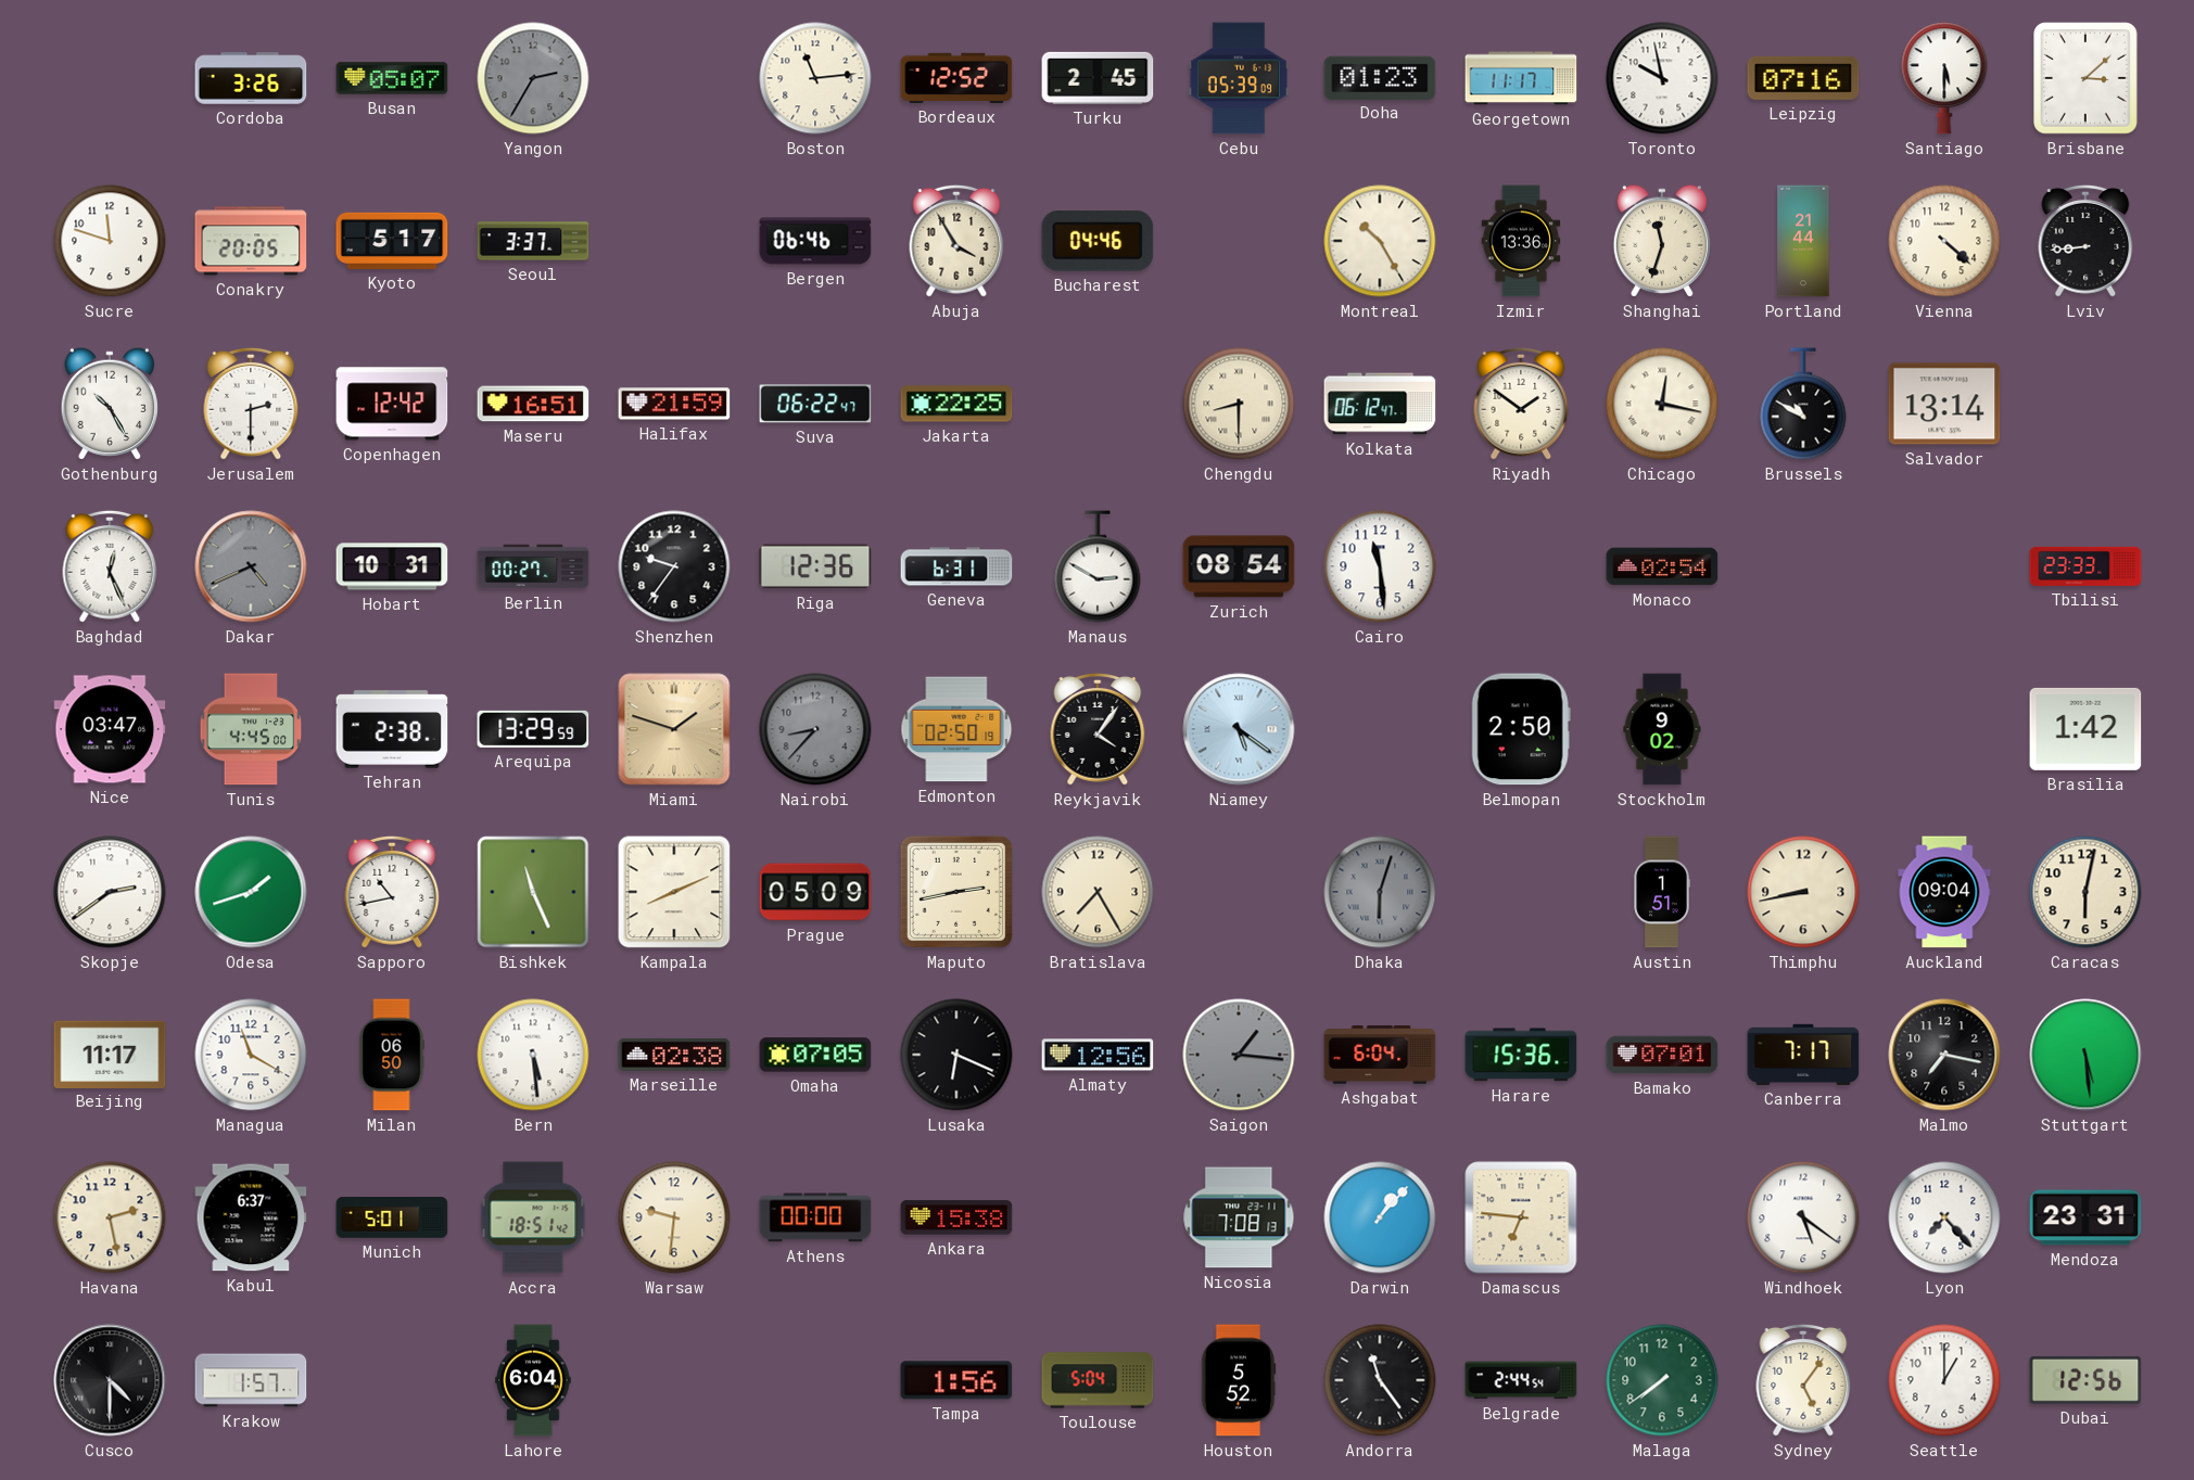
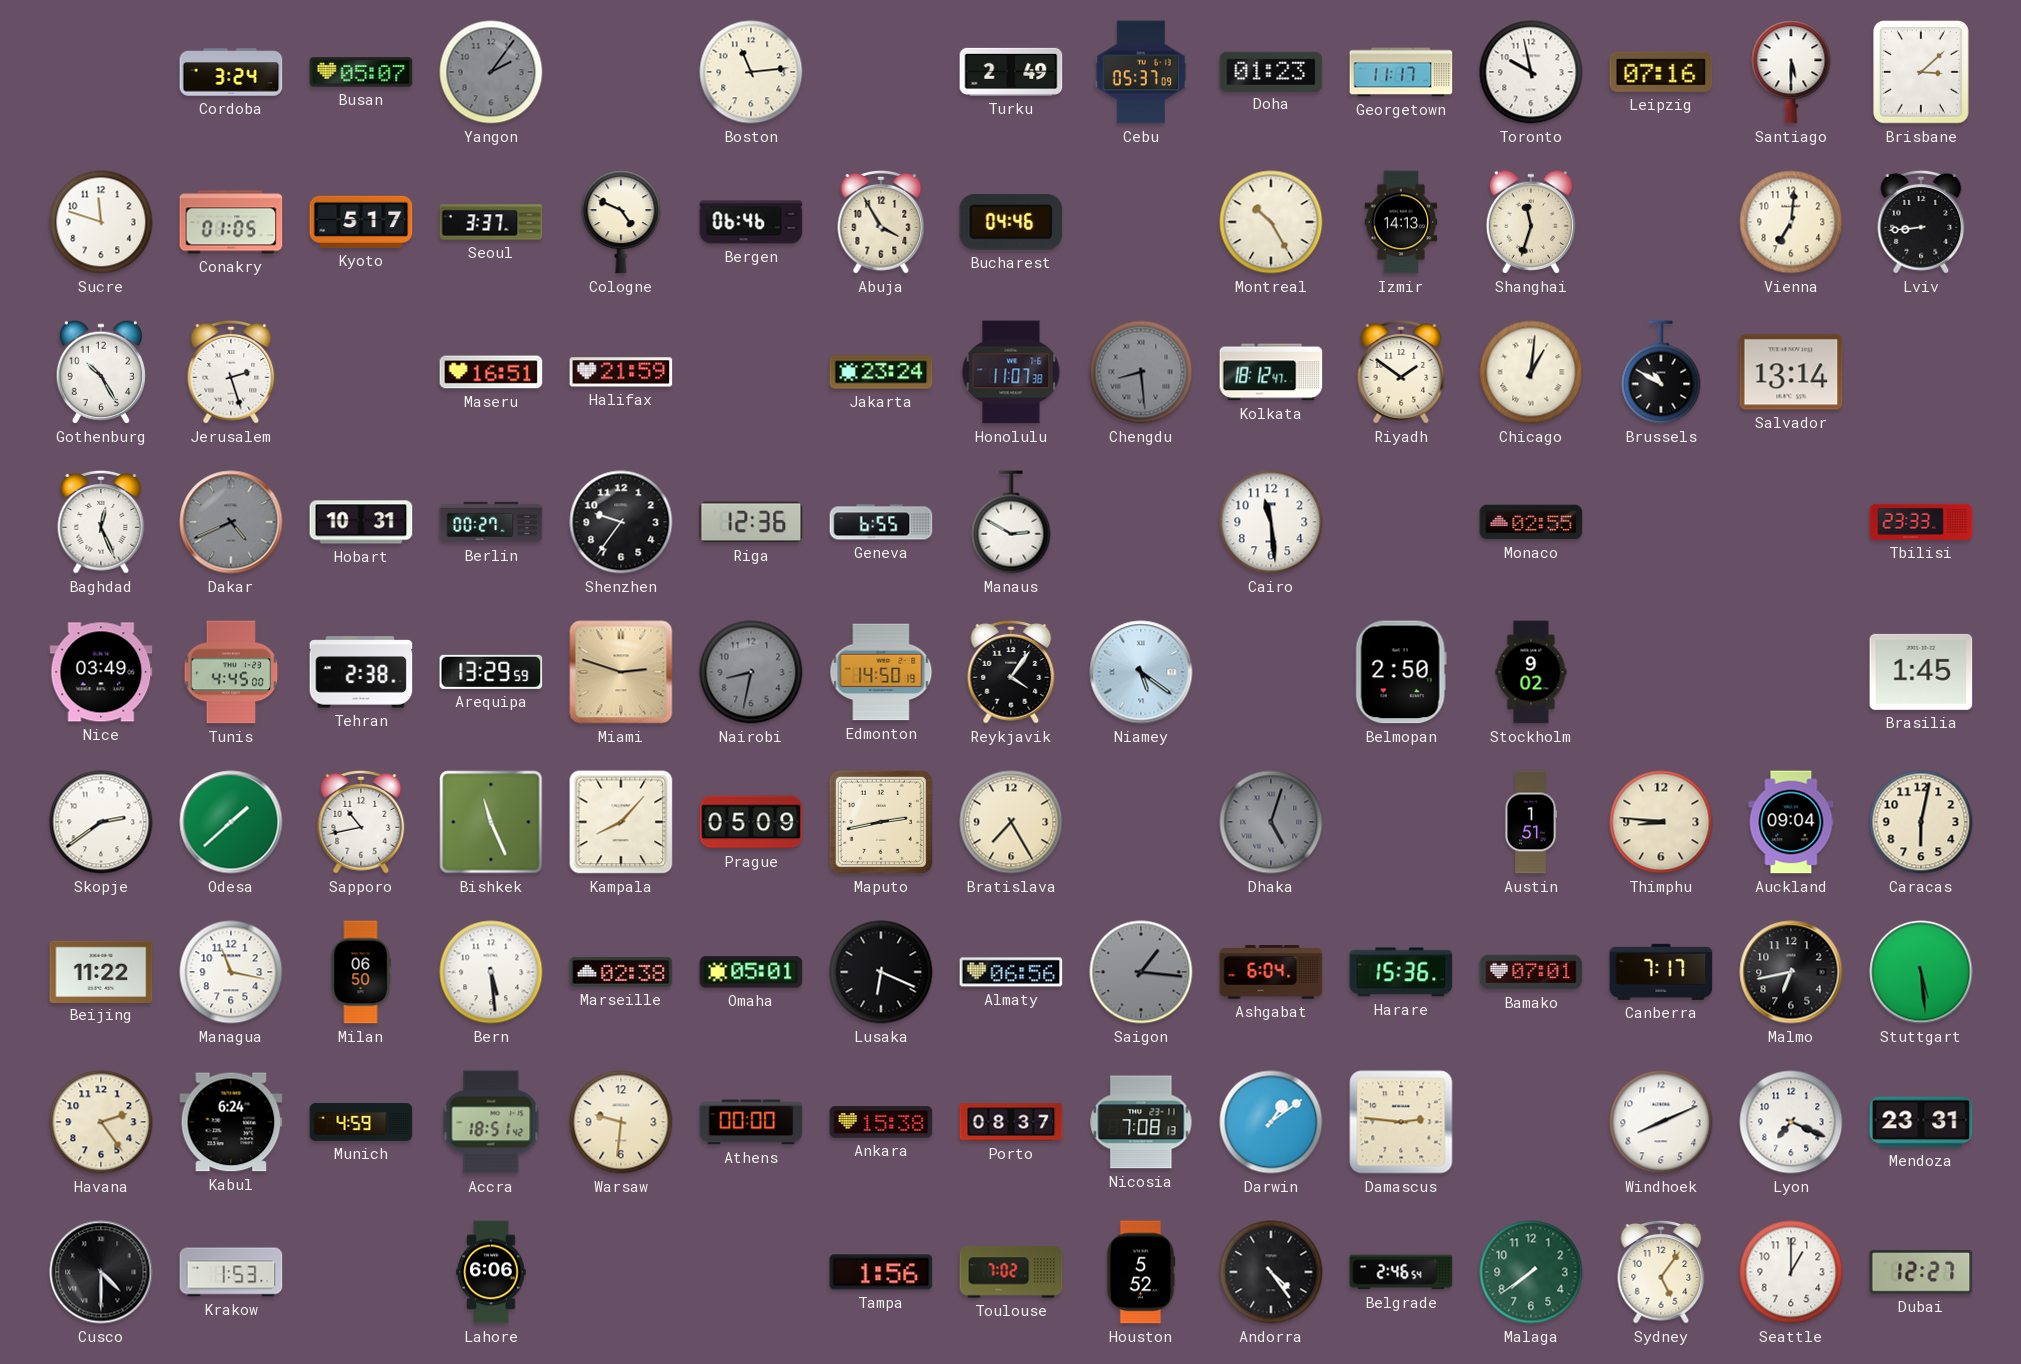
Cordoba: 3:26 -> 3:24
Yangon: 2:35 -> 2:06
Bordeaux: 12:52 -> none
Turku: 2:45 -> 2:49
Cebu: 05:39 -> 05:37
Conakry: 20:05 -> 01:05
Cologne: none -> 4:49
Izmir: 13:36 -> 14:13
Portland: 21:44 -> none
Vienna: 4:22 -> 7:01
Jerusalem: 2:30 -> 2:27
Copenhagen: 12:42 -> none
Suva: 06:22 -> none
Jakarta: 22:25 -> 23:24
Honolulu: none -> 11:07
Chengdu: 8:30 -> 8:29
Chengdu dial: cream -> grey
Kolkata: 06:12 -> 18:12
Chicago: 12:17 -> 1:01
Geneva: 6:31 -> 6:55
Zurich: 08:54 -> none
Monaco: 02:54 -> 02:55
Nice: 03:47 -> 03:49
Miami: 1:48 -> 2:48
Nairobi: 8:37 -> 8:32
Edmonton: 02:50 -> 14:50
Brasilia: 1:42 -> 1:45
Odesa: 1:42 -> 1:38
Kampala: 8:11 -> 8:07
Dhaka: 6:03 -> 5:03
Thimphu: 8:43 -> 8:46
Beijing: 11:17 -> 11:22
Managua: 11:20 -> 11:17
Omaha: 07:05 -> 05:01
Almaty: 12:56 -> 06:56
Malmo: 7:17 -> 6:43
Havana: 2:28 -> 2:24
Kabul: 6:37 -> 6:24
Munich: 5:01 -> 4:59
Porto: none -> 08:37
Darwin: 1:07 -> 1:09
Damascus: 6:46 -> 2:46
Windhoek: 5:21 -> 8:11
Lyon: 7:23 -> 7:19
Krakow: 1:57 -> 1:53
Lahore: 6:04 -> 6:06
Toulouse: 5:04 -> 7:02
Andorra: 11:24 -> 4:24
Belgrade: 2:44 -> 2:46
Dubai: 12:56 -> 12:27
